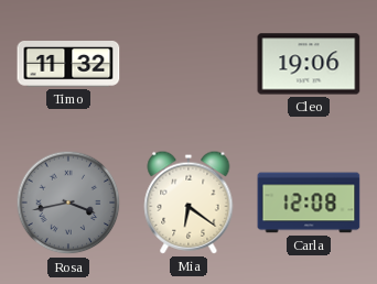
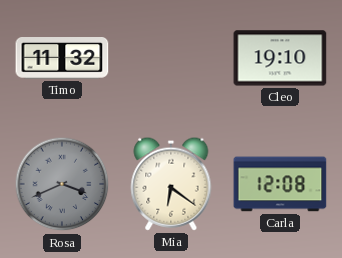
Cleo: 19:06 -> 19:10
Rosa: 3:43 -> 3:41
